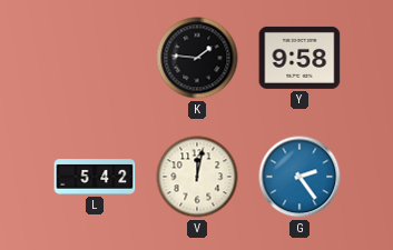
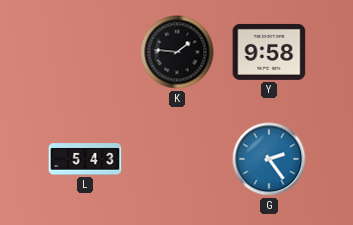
L: 5:42 -> 5:43
V: 12:02 -> none
